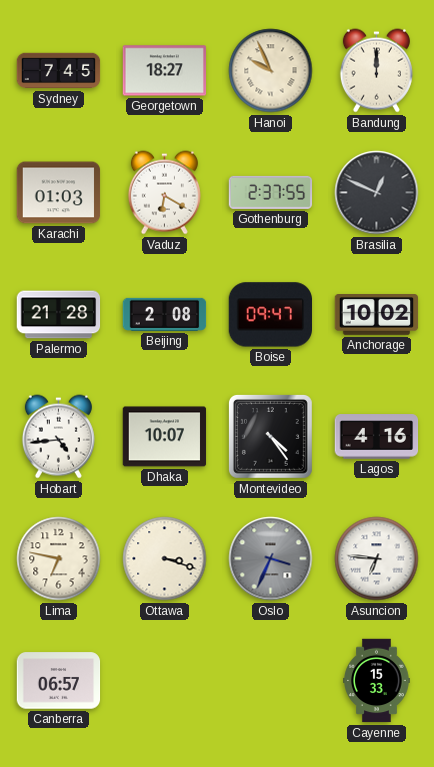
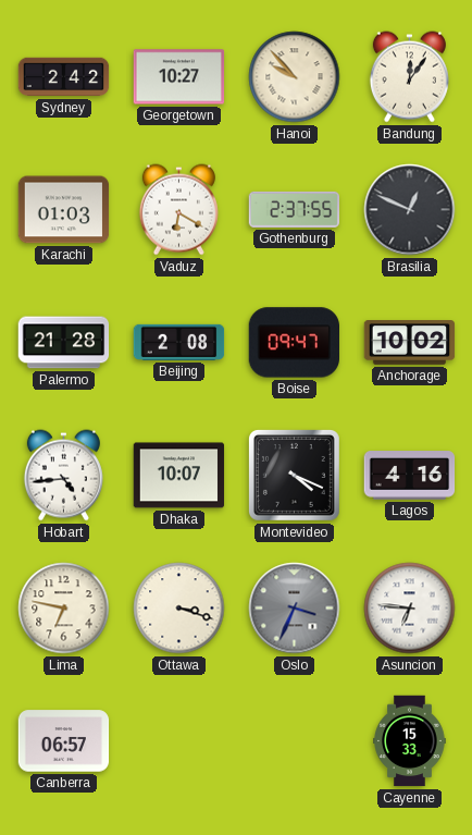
Sydney: 7:45 -> 2:42
Georgetown: 18:27 -> 10:27
Hanoi: 9:56 -> 9:53
Bandung: 12:00 -> 12:06
Montevideo: 4:24 -> 4:19
